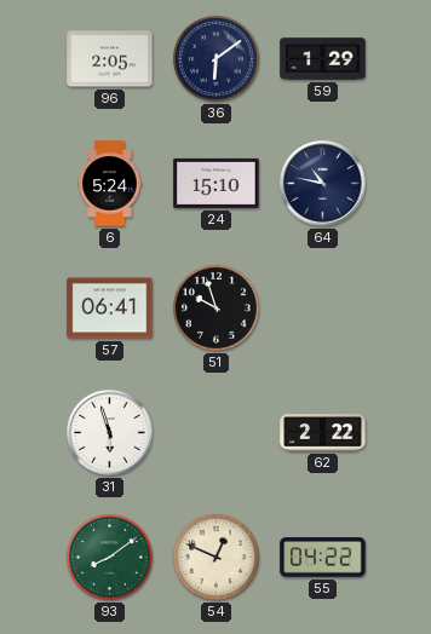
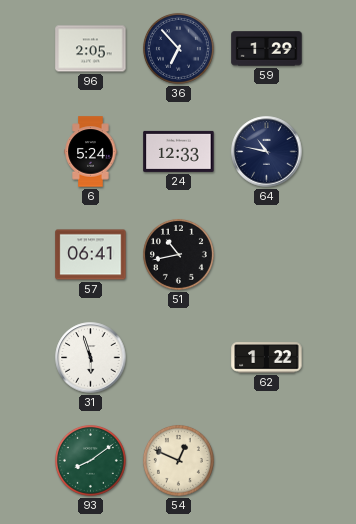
36: 6:09 -> 6:53
24: 15:10 -> 12:33
51: 9:57 -> 10:43
62: 2:22 -> 1:22
55: 04:22 -> none
